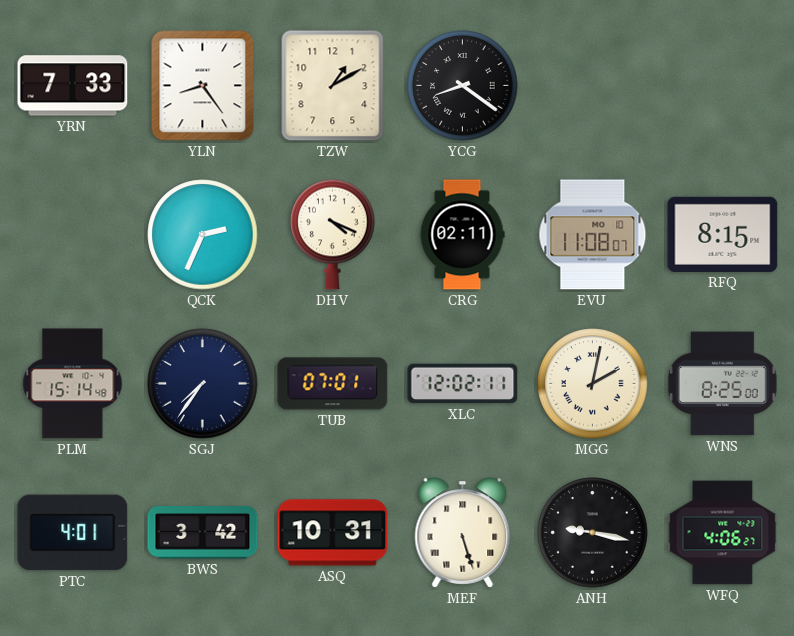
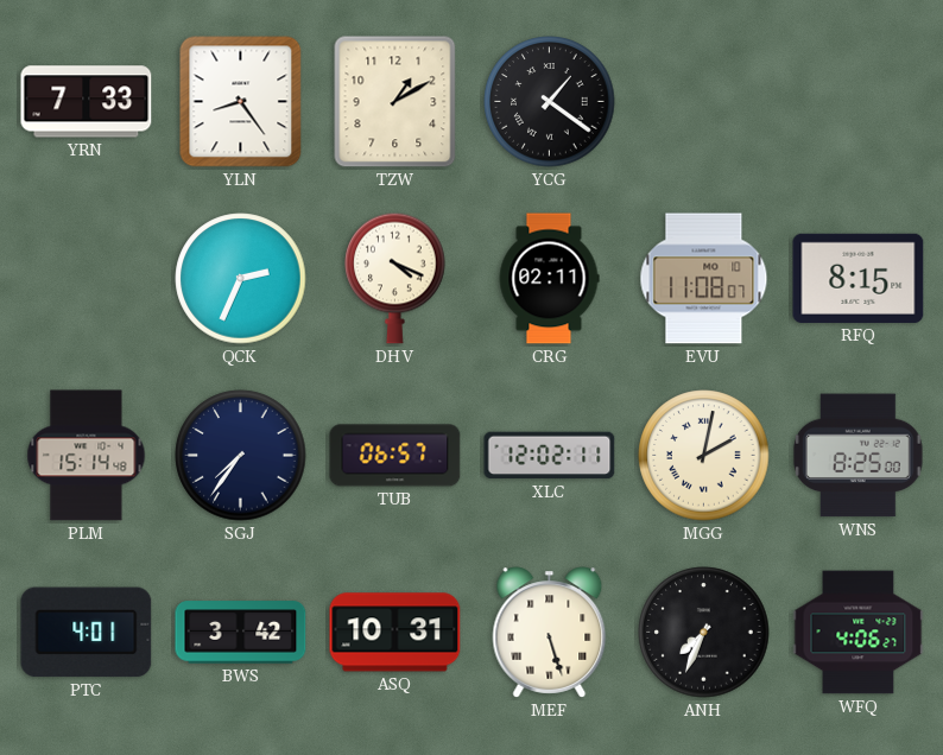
YCG: 8:21 -> 1:21
TUB: 07:01 -> 06:57
ANH: 9:17 -> 7:34
